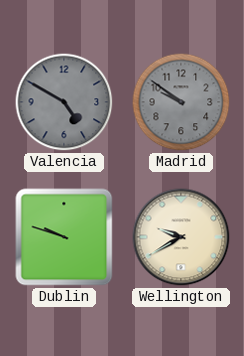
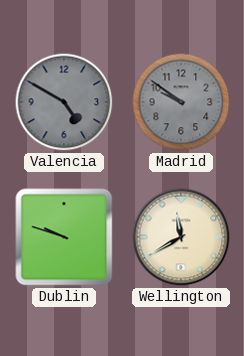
Wellington: 9:40 -> 11:40
